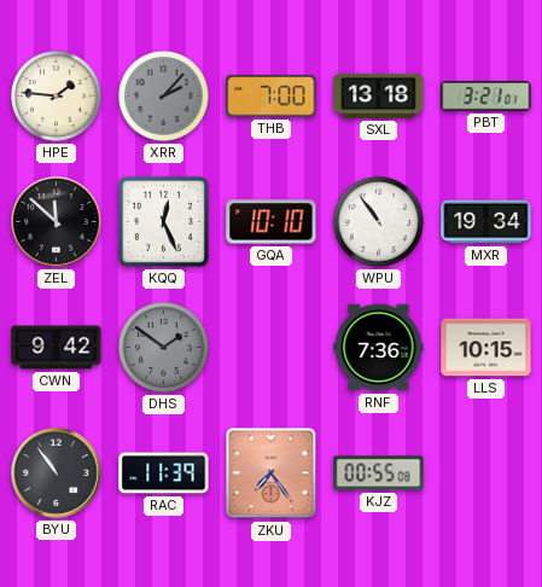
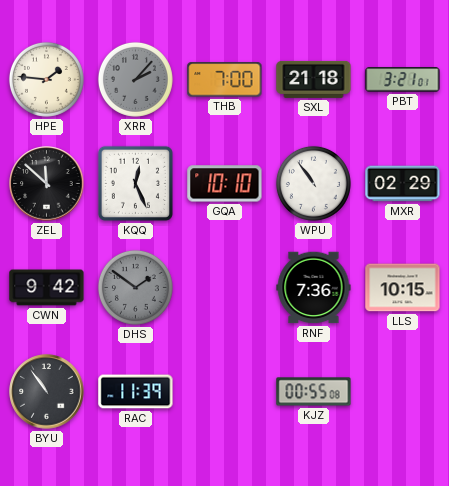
SXL: 13:18 -> 21:18
MXR: 19:34 -> 02:29
ZKU: 7:24 -> none
